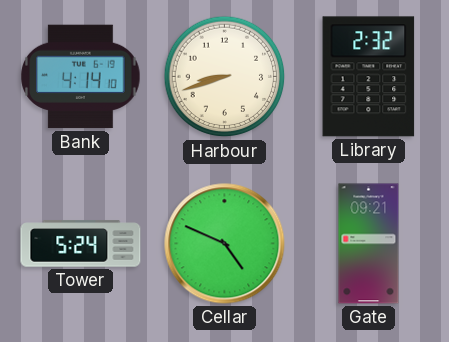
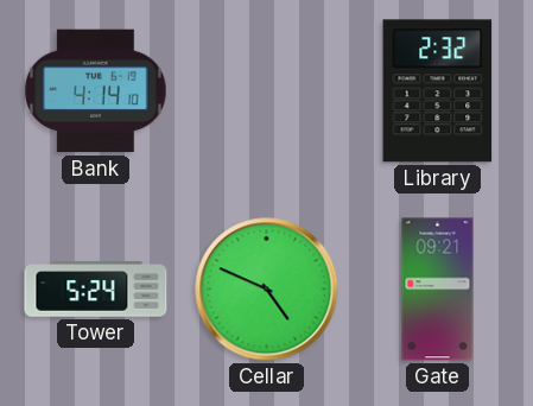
Harbour: 8:42 -> none
